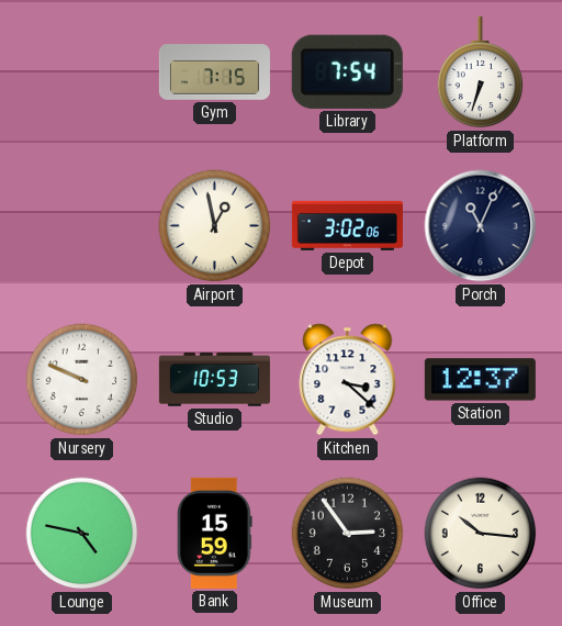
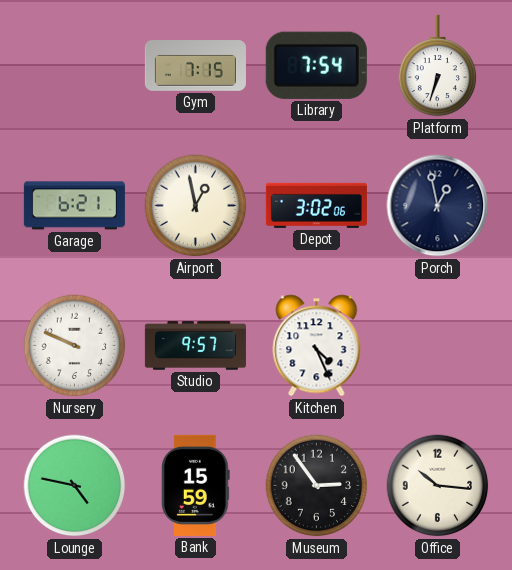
Garage: none -> 6:21
Porch: 11:04 -> 12:58
Studio: 10:53 -> 9:57
Kitchen: 3:22 -> 4:26
Station: 12:37 -> none
